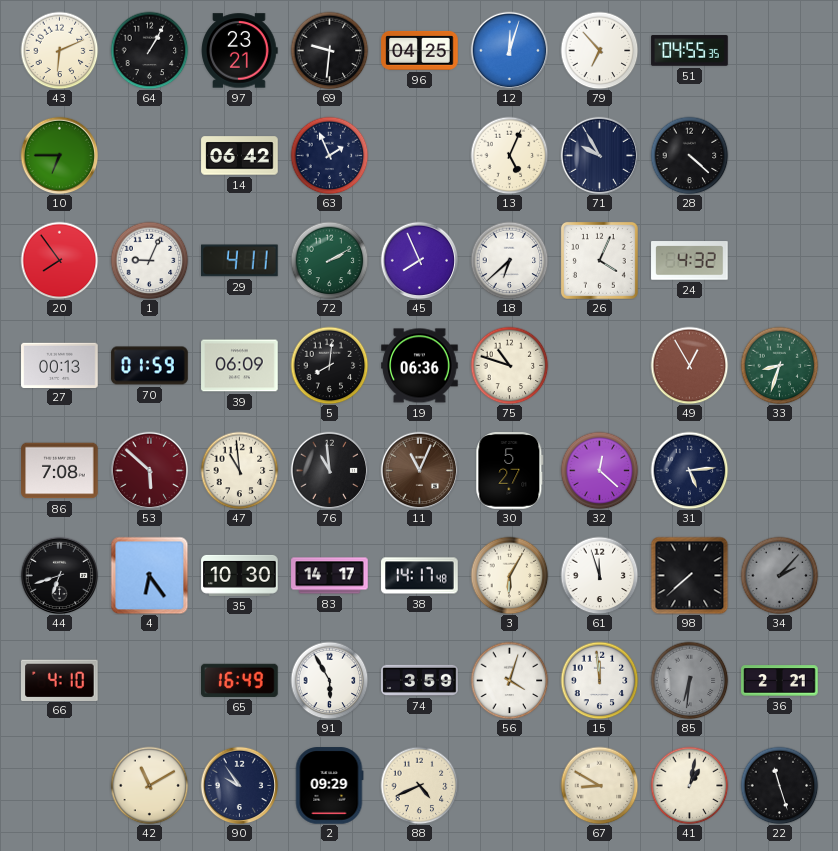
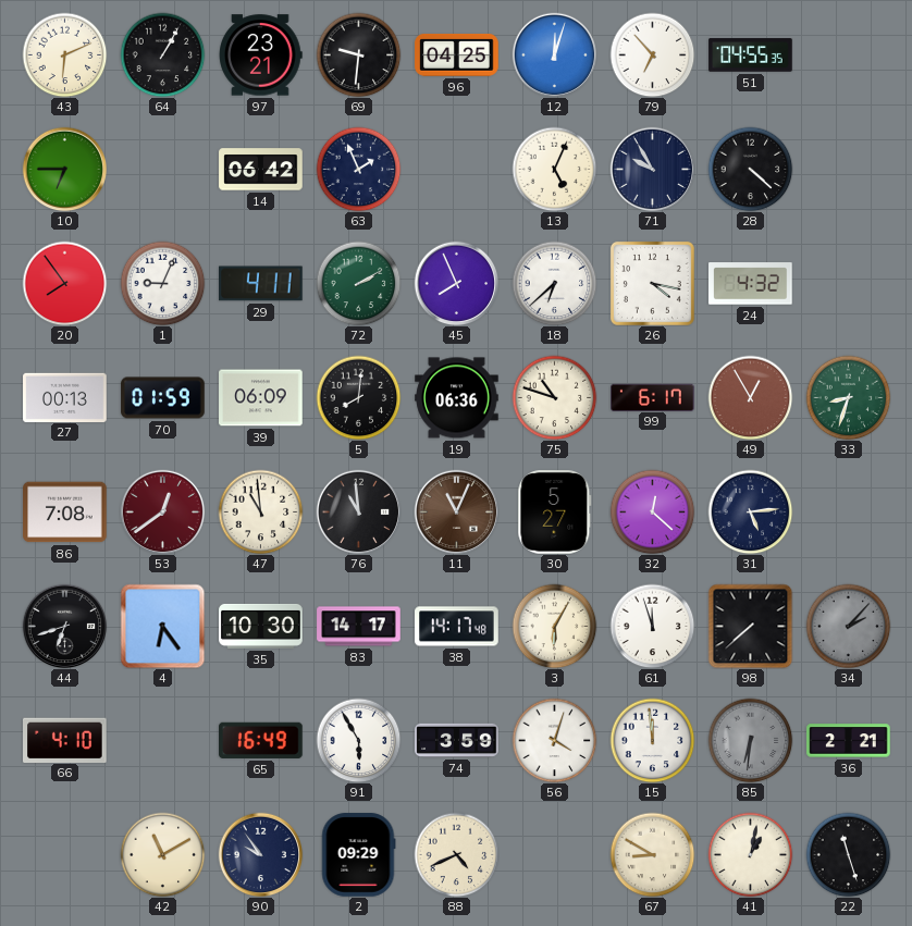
26: 4:04 -> 4:17
99: none -> 6:17
53: 5:52 -> 12:39
